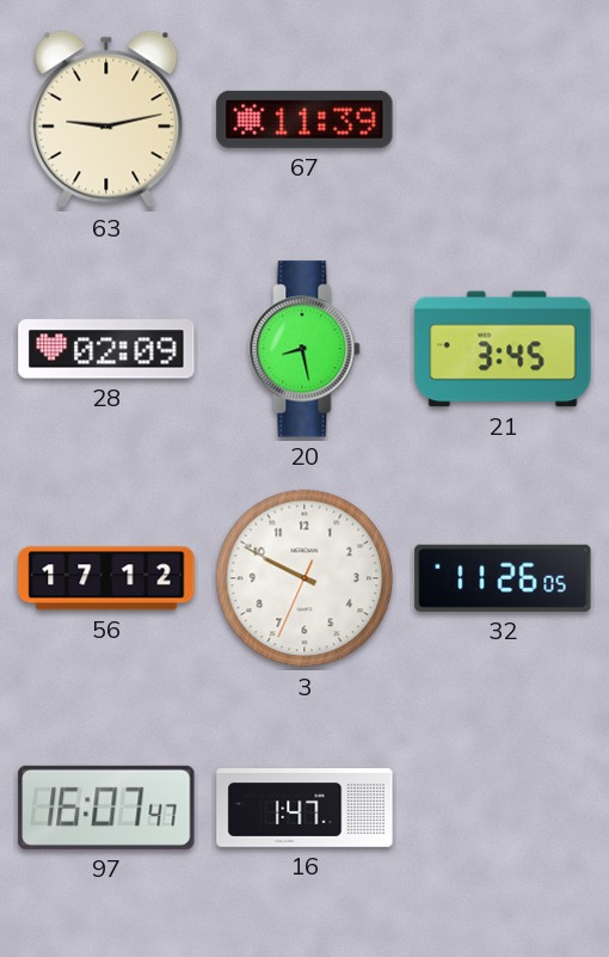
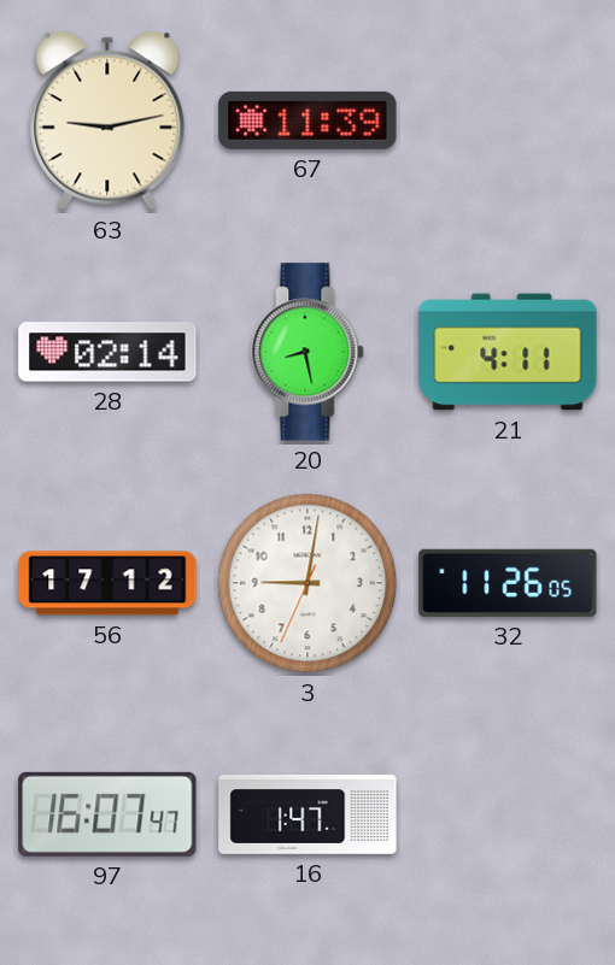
28: 02:09 -> 02:14
21: 3:45 -> 4:11
3: 9:49 -> 9:01
